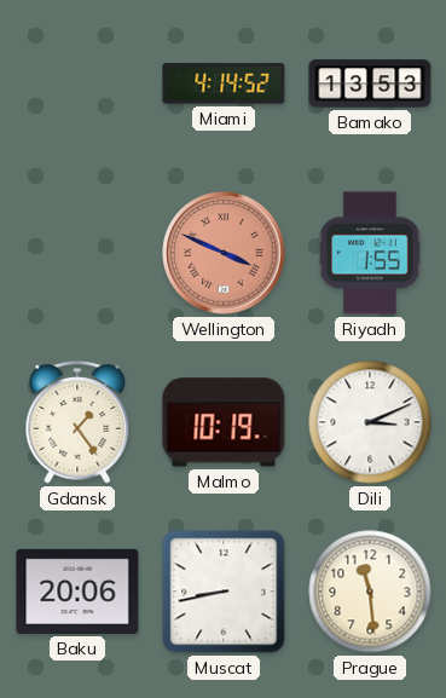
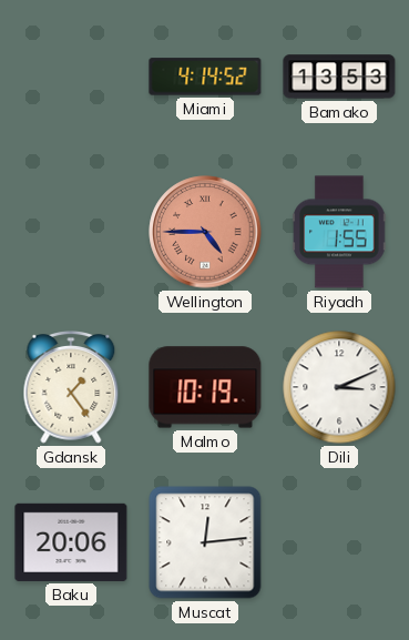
Wellington: 3:49 -> 4:45
Muscat: 8:43 -> 12:14
Prague: 11:29 -> none
